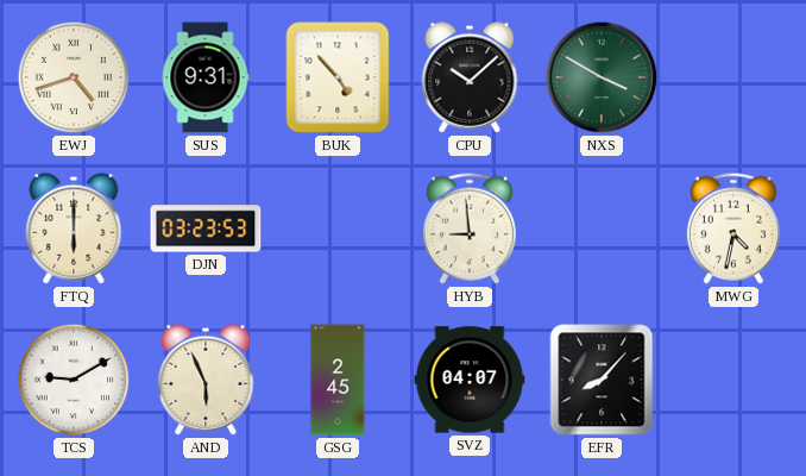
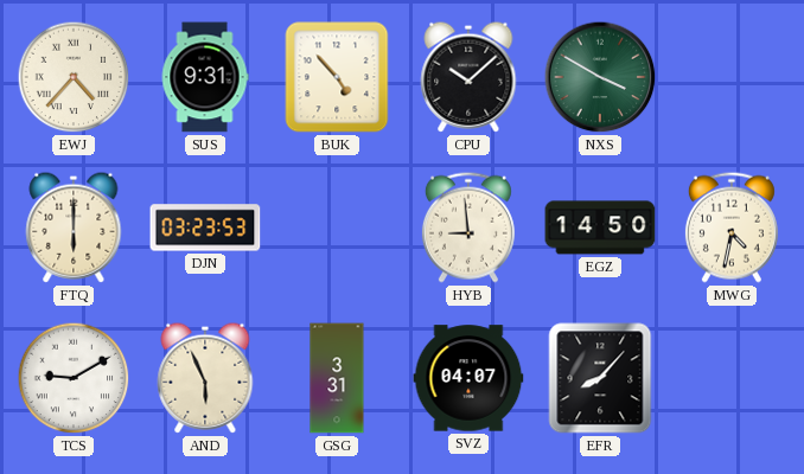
EWJ: 4:42 -> 4:37
EGZ: none -> 14:50
GSG: 2:45 -> 3:31
